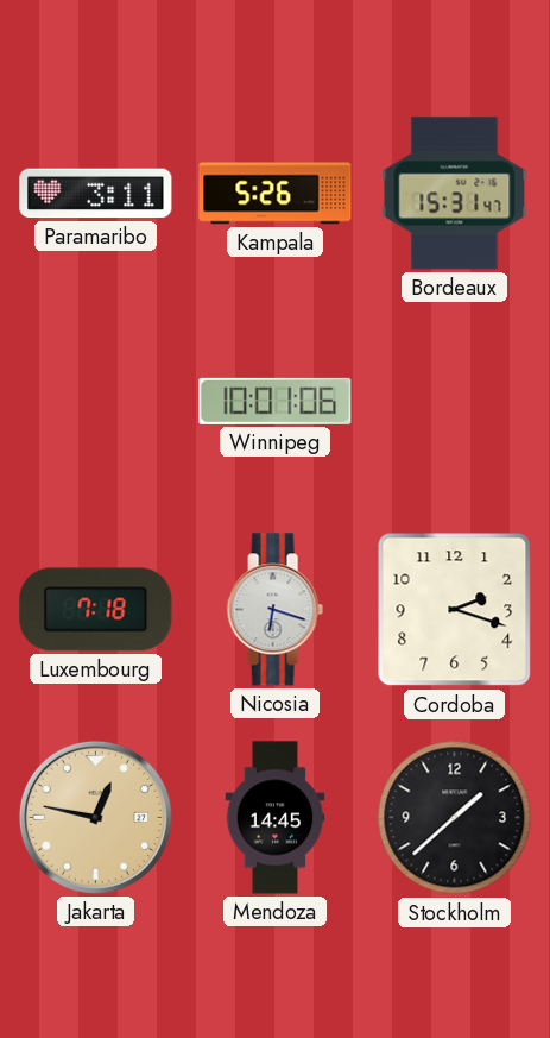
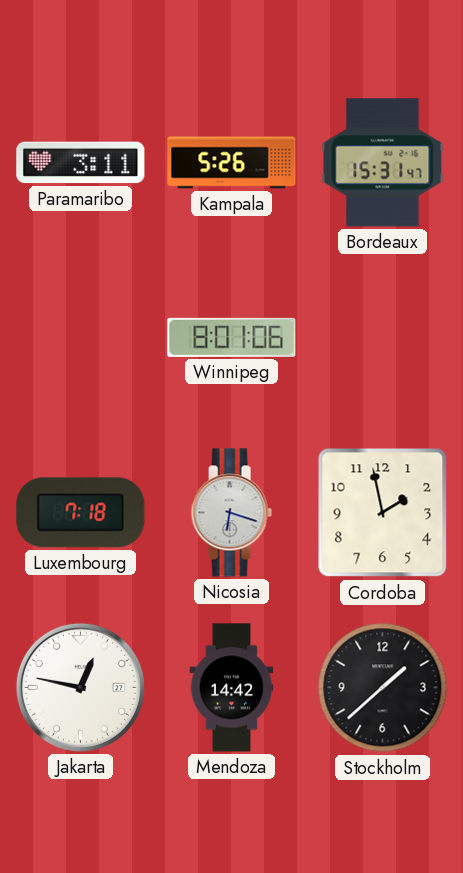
Winnipeg: 10:01 -> 8:01
Cordoba: 2:18 -> 1:58
Jakarta dial: champagne -> white
Mendoza: 14:45 -> 14:42
